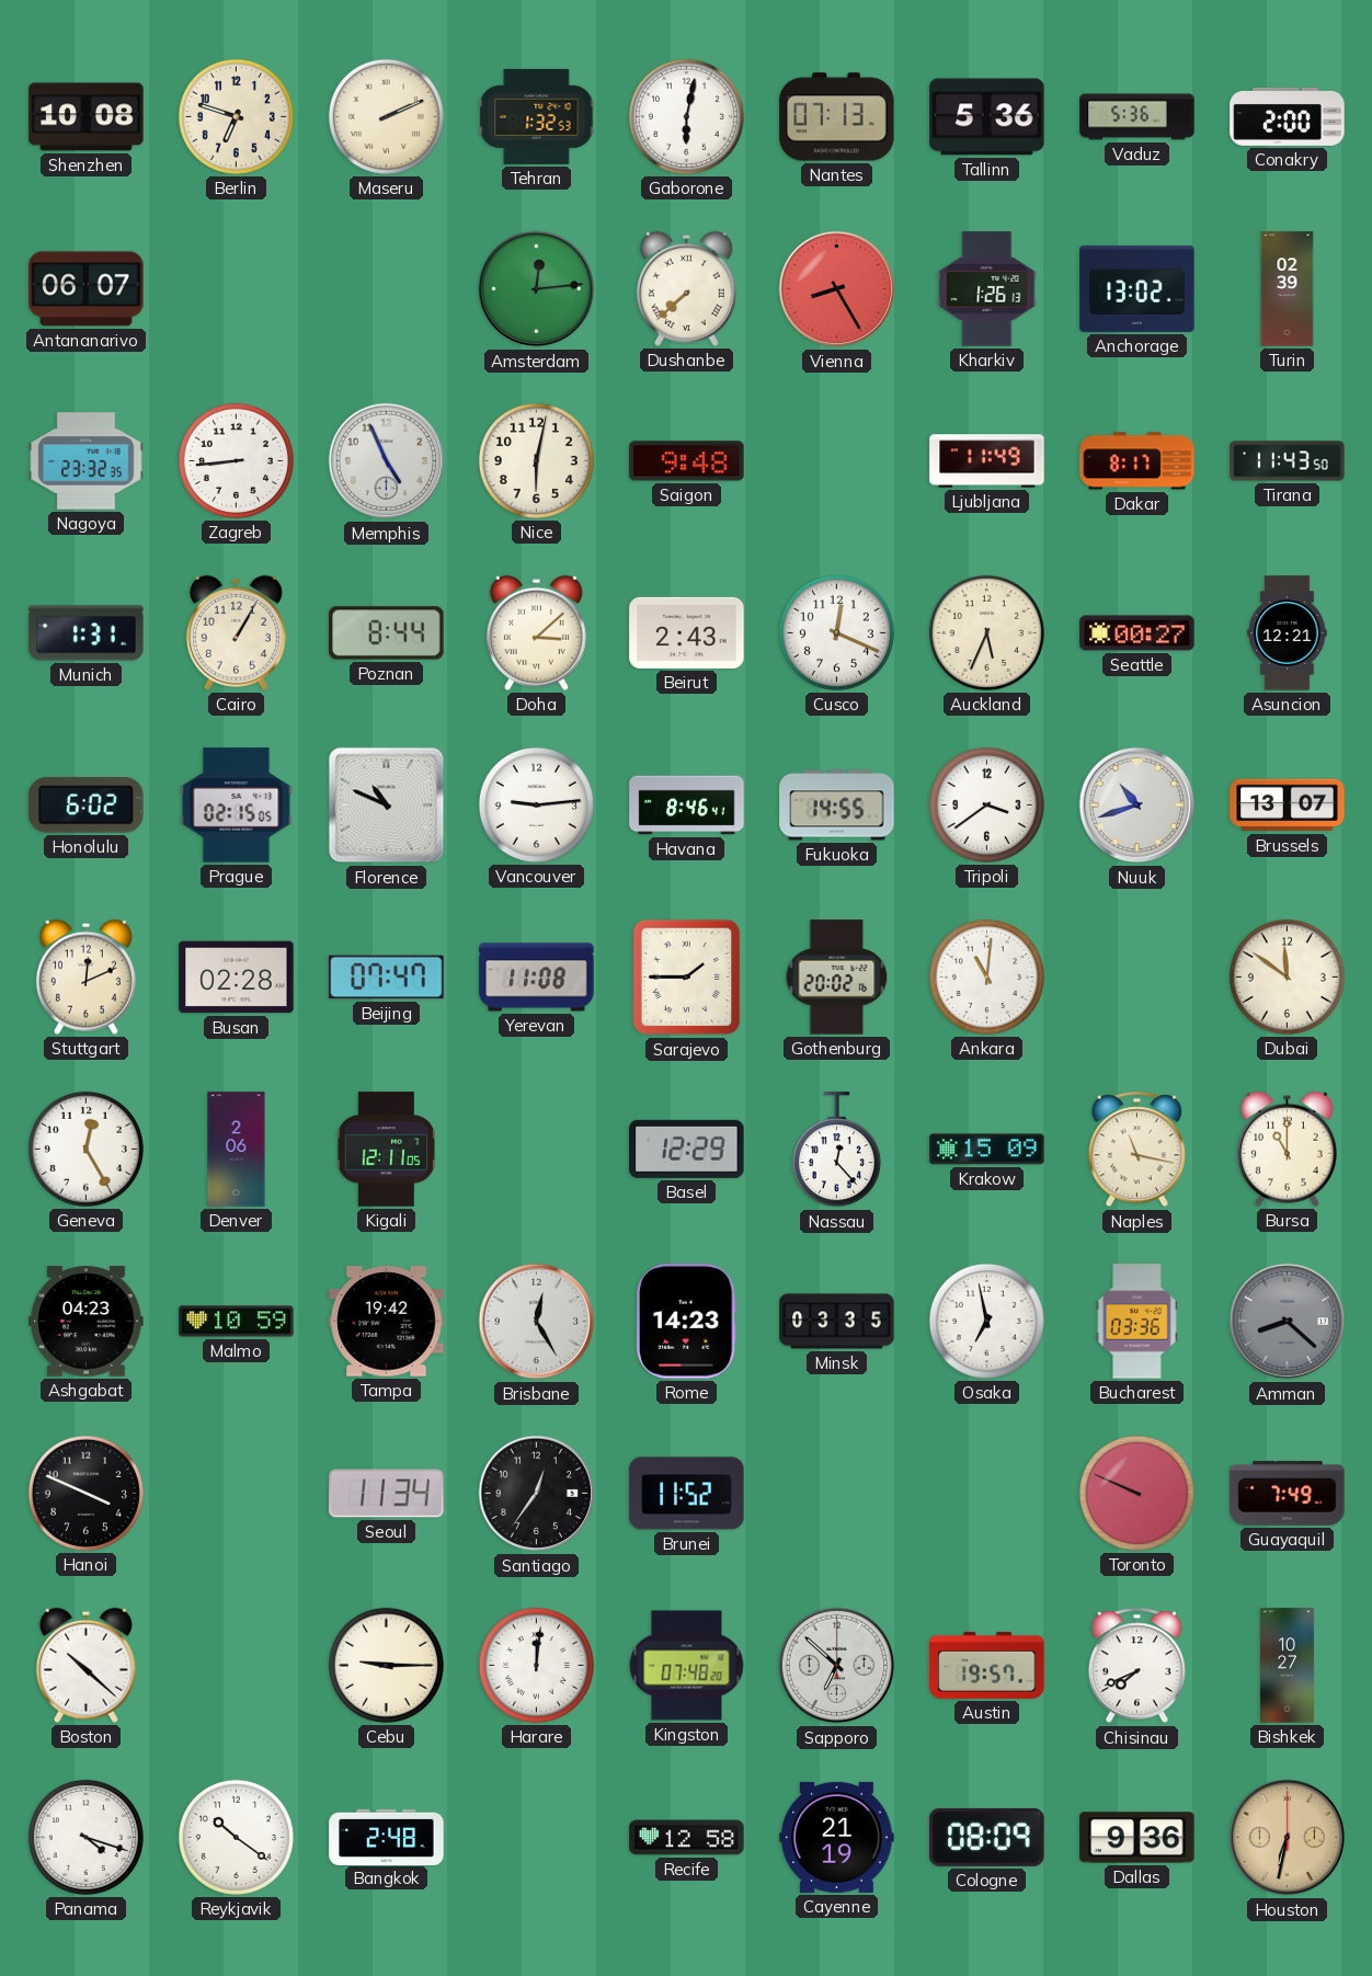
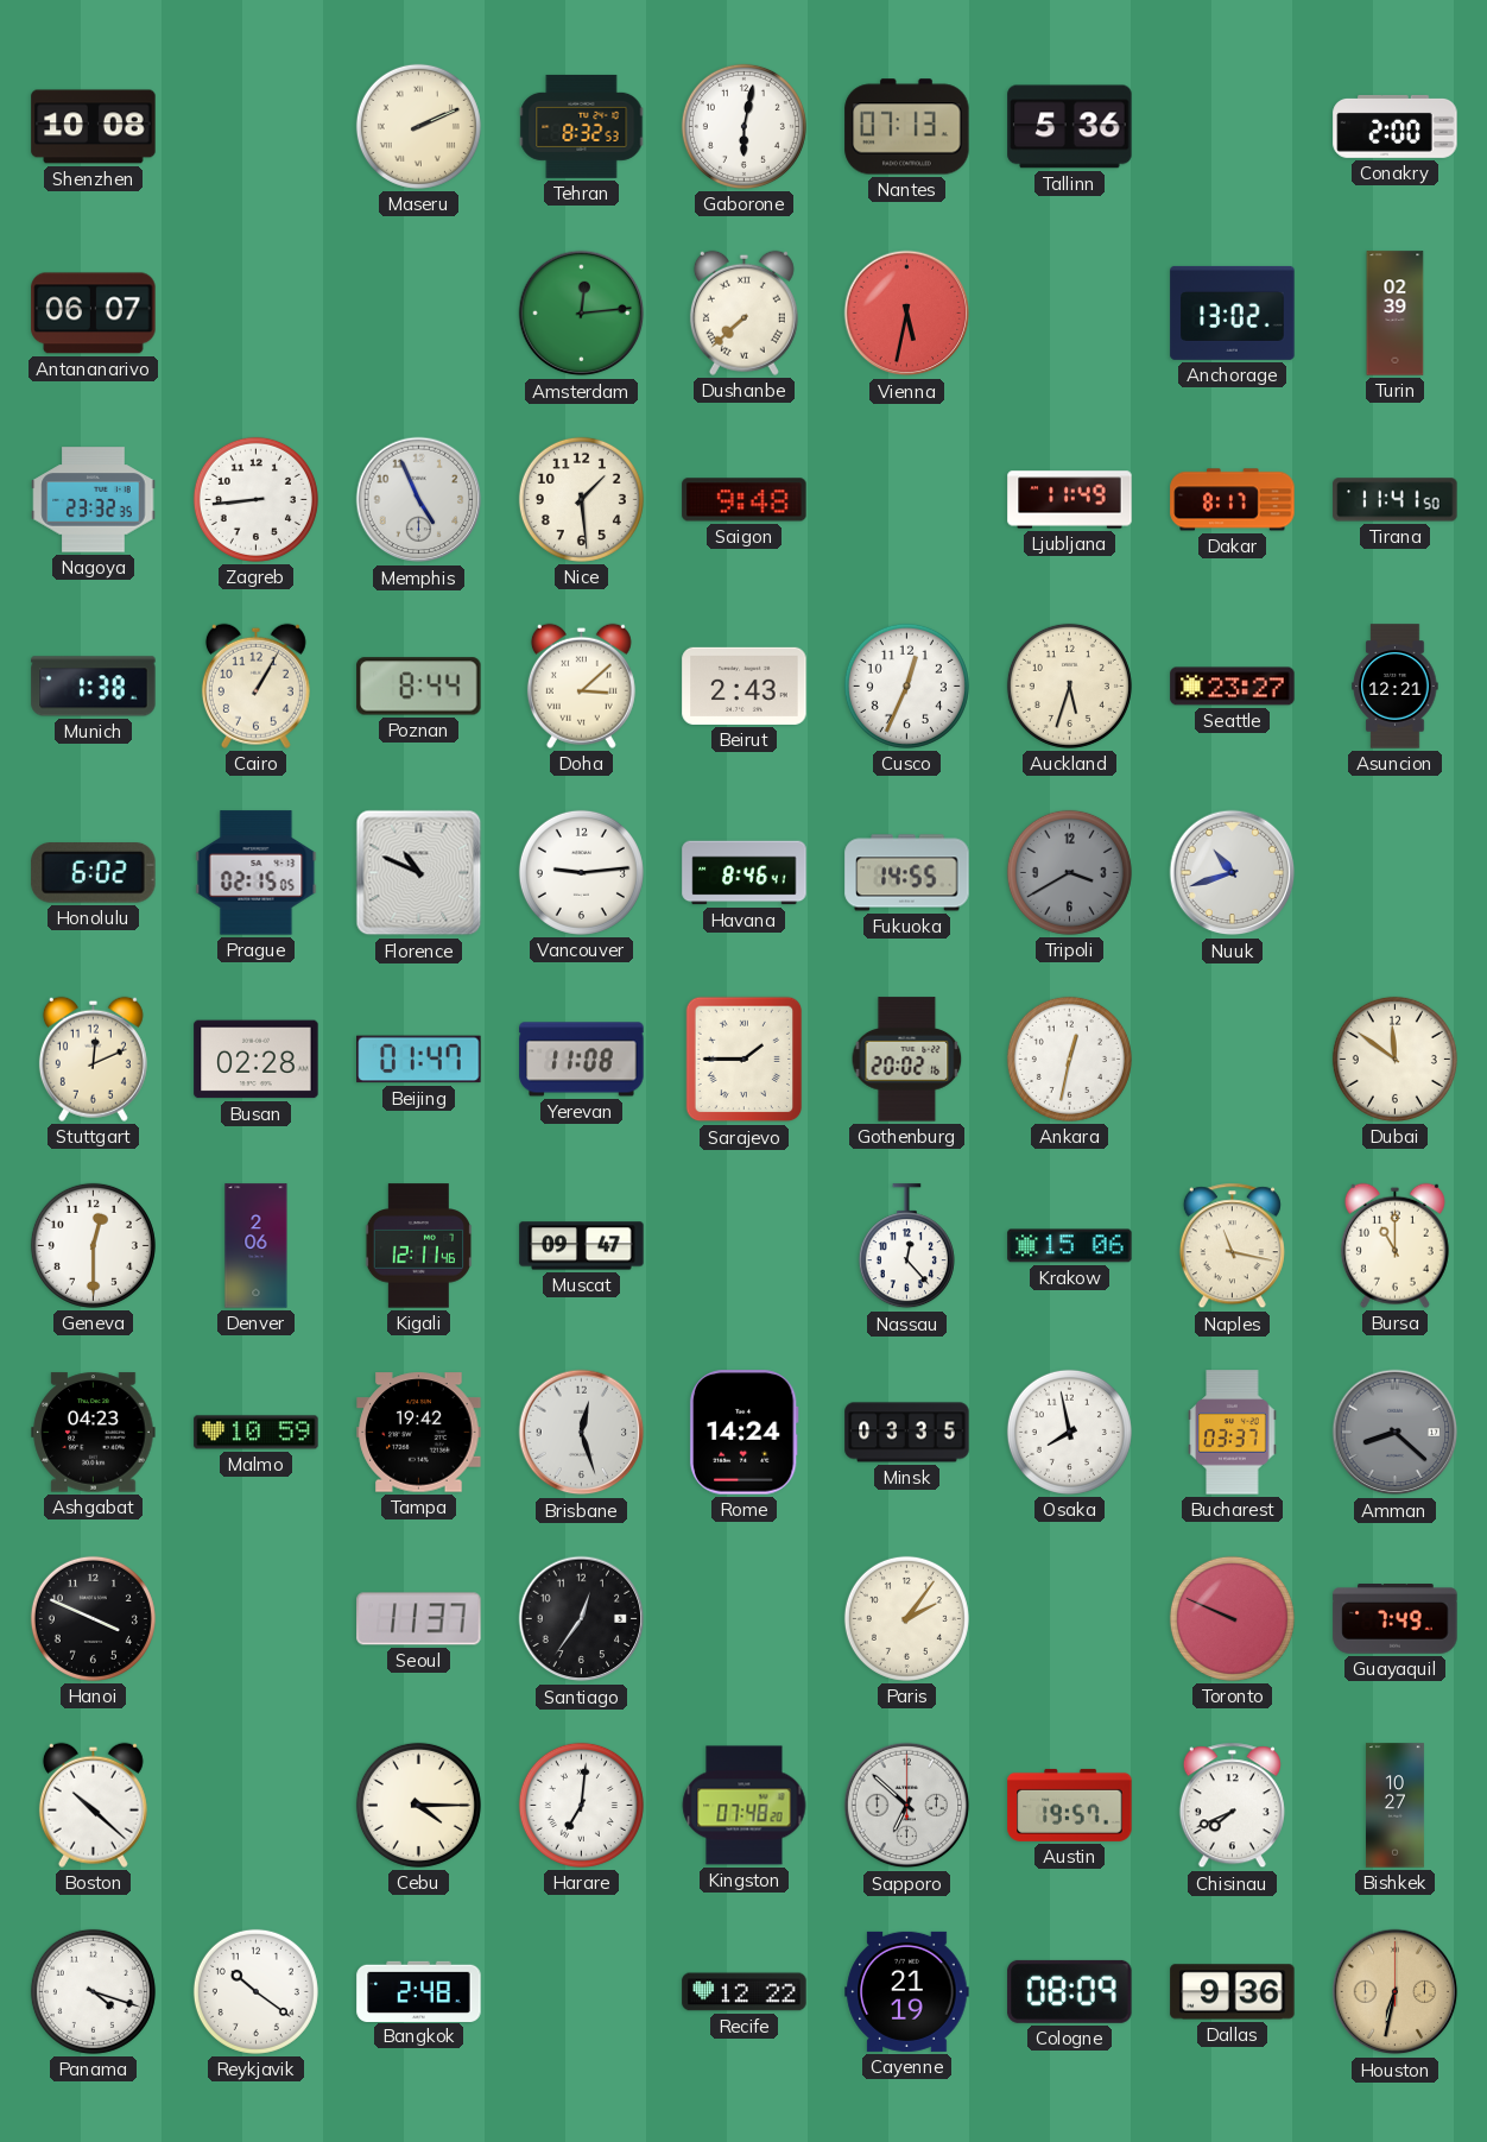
Berlin: 6:48 -> none
Tehran: 1:32 -> 8:32
Vaduz: 5:36 -> none
Vienna: 8:25 -> 5:32
Kharkiv: 1:26 -> none
Nice: 6:02 -> 1:29
Tirana: 11:43 -> 11:41
Munich: 1:31 -> 1:38
Cusco: 12:19 -> 12:34
Auckland: 5:34 -> 5:33
Seattle: 00:27 -> 23:27
Tripoli: 3:39 -> 3:40
Tripoli dial: white -> grey
Brussels: 13:07 -> none
Beijing: 07:47 -> 01:47
Ankara: 11:01 -> 12:32
Geneva: 12:25 -> 12:30
Kigali: 12:11:05 -> 12:11:46
Muscat: none -> 09:47
Basel: 12:29 -> none
Krakow: 15:09 -> 15:06
Brisbane: 12:25 -> 12:27
Rome: 14:23 -> 14:24
Osaka: 6:58 -> 7:58
Bucharest: 03:36 -> 03:37
Seoul: 11:34 -> 11:37
Brunei: 11:52 -> none
Paris: none -> 2:06
Cebu: 9:15 -> 4:15
Harare: 12:01 -> 7:01
Recife: 12:58 -> 12:22
